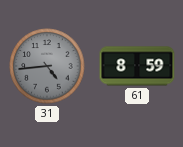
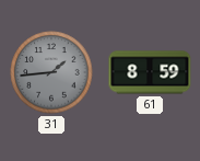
31: 4:44 -> 1:44
